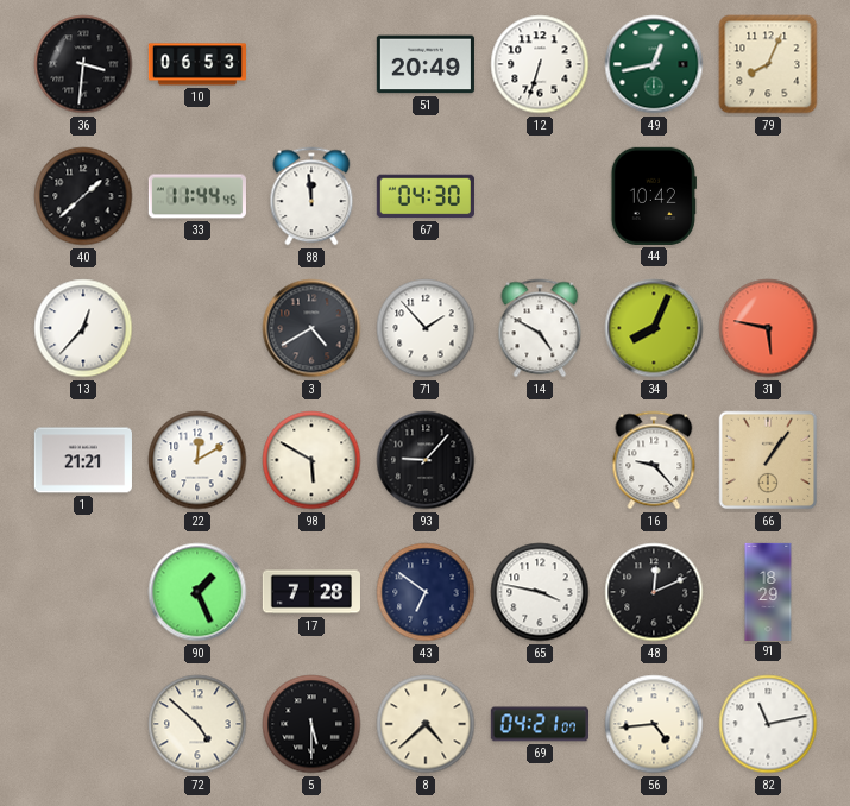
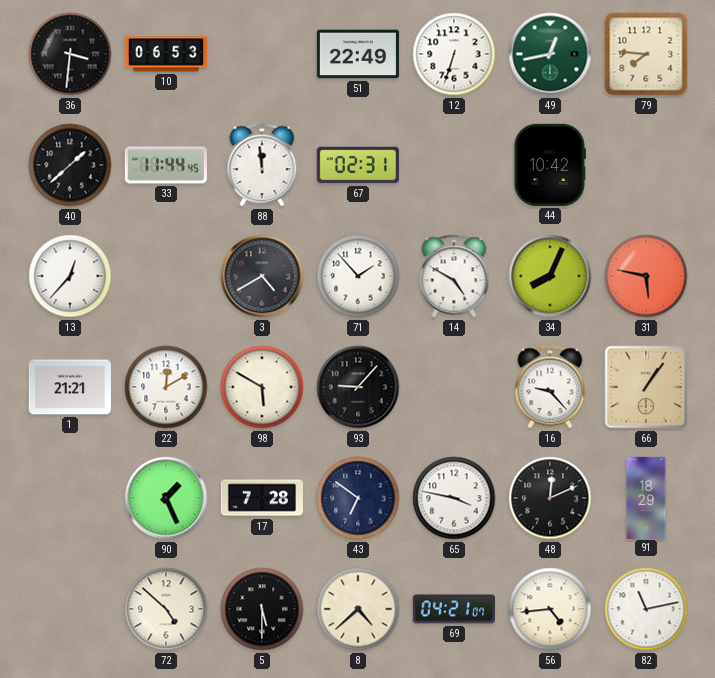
51: 20:49 -> 22:49
79: 8:04 -> 7:46
67: 04:30 -> 02:31
